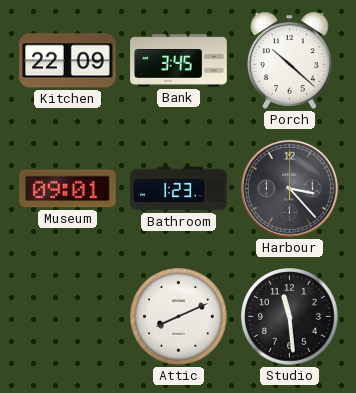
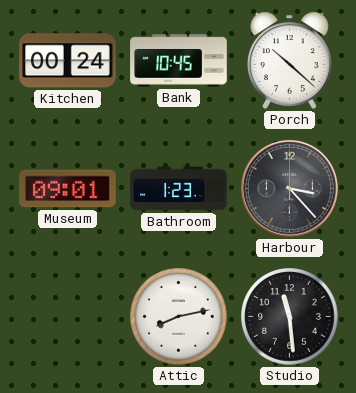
Kitchen: 22:09 -> 00:24
Bank: 3:45 -> 10:45
Attic: 8:11 -> 8:13
